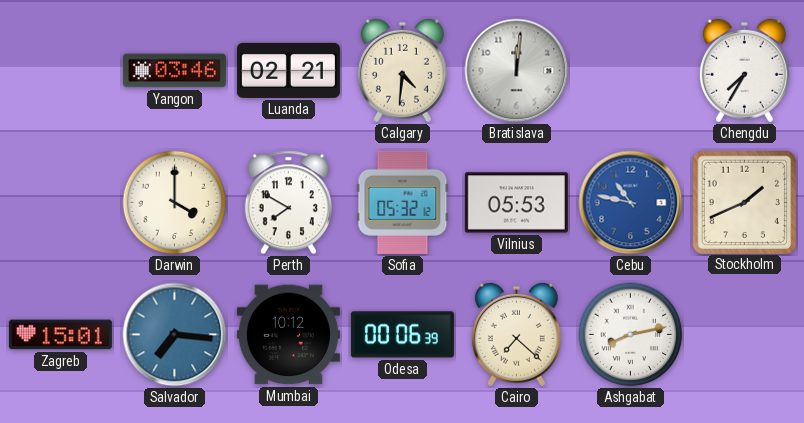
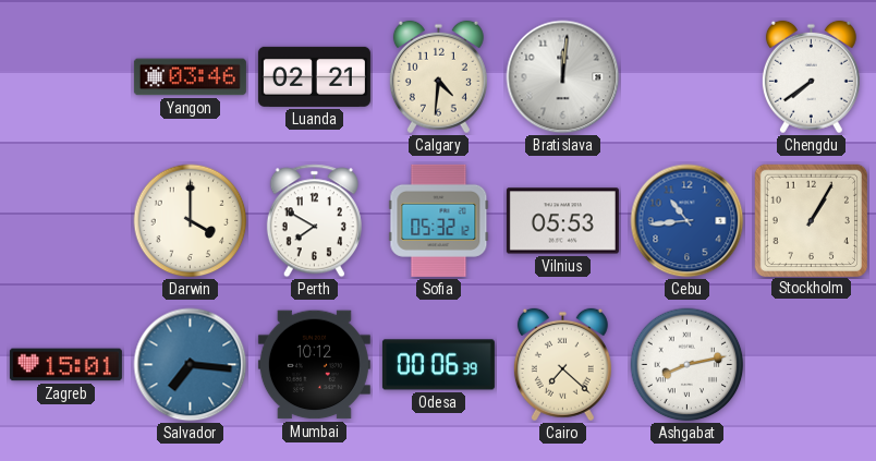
Chengdu: 7:35 -> 7:39
Cebu: 10:47 -> 10:44
Stockholm: 1:41 -> 1:05
